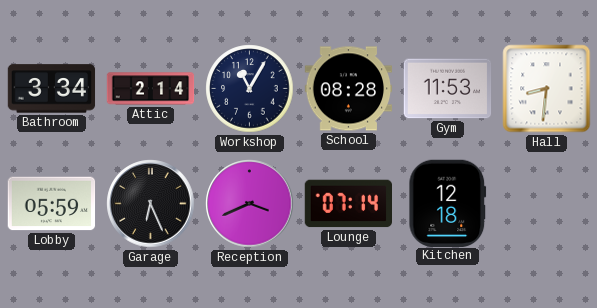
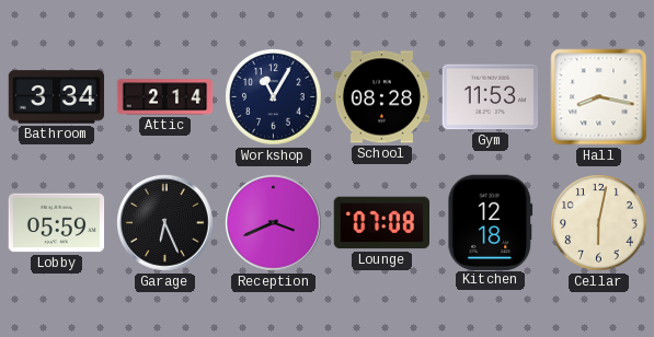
Hall: 8:31 -> 8:17
Lounge: 07:14 -> 07:08
Cellar: none -> 6:02
